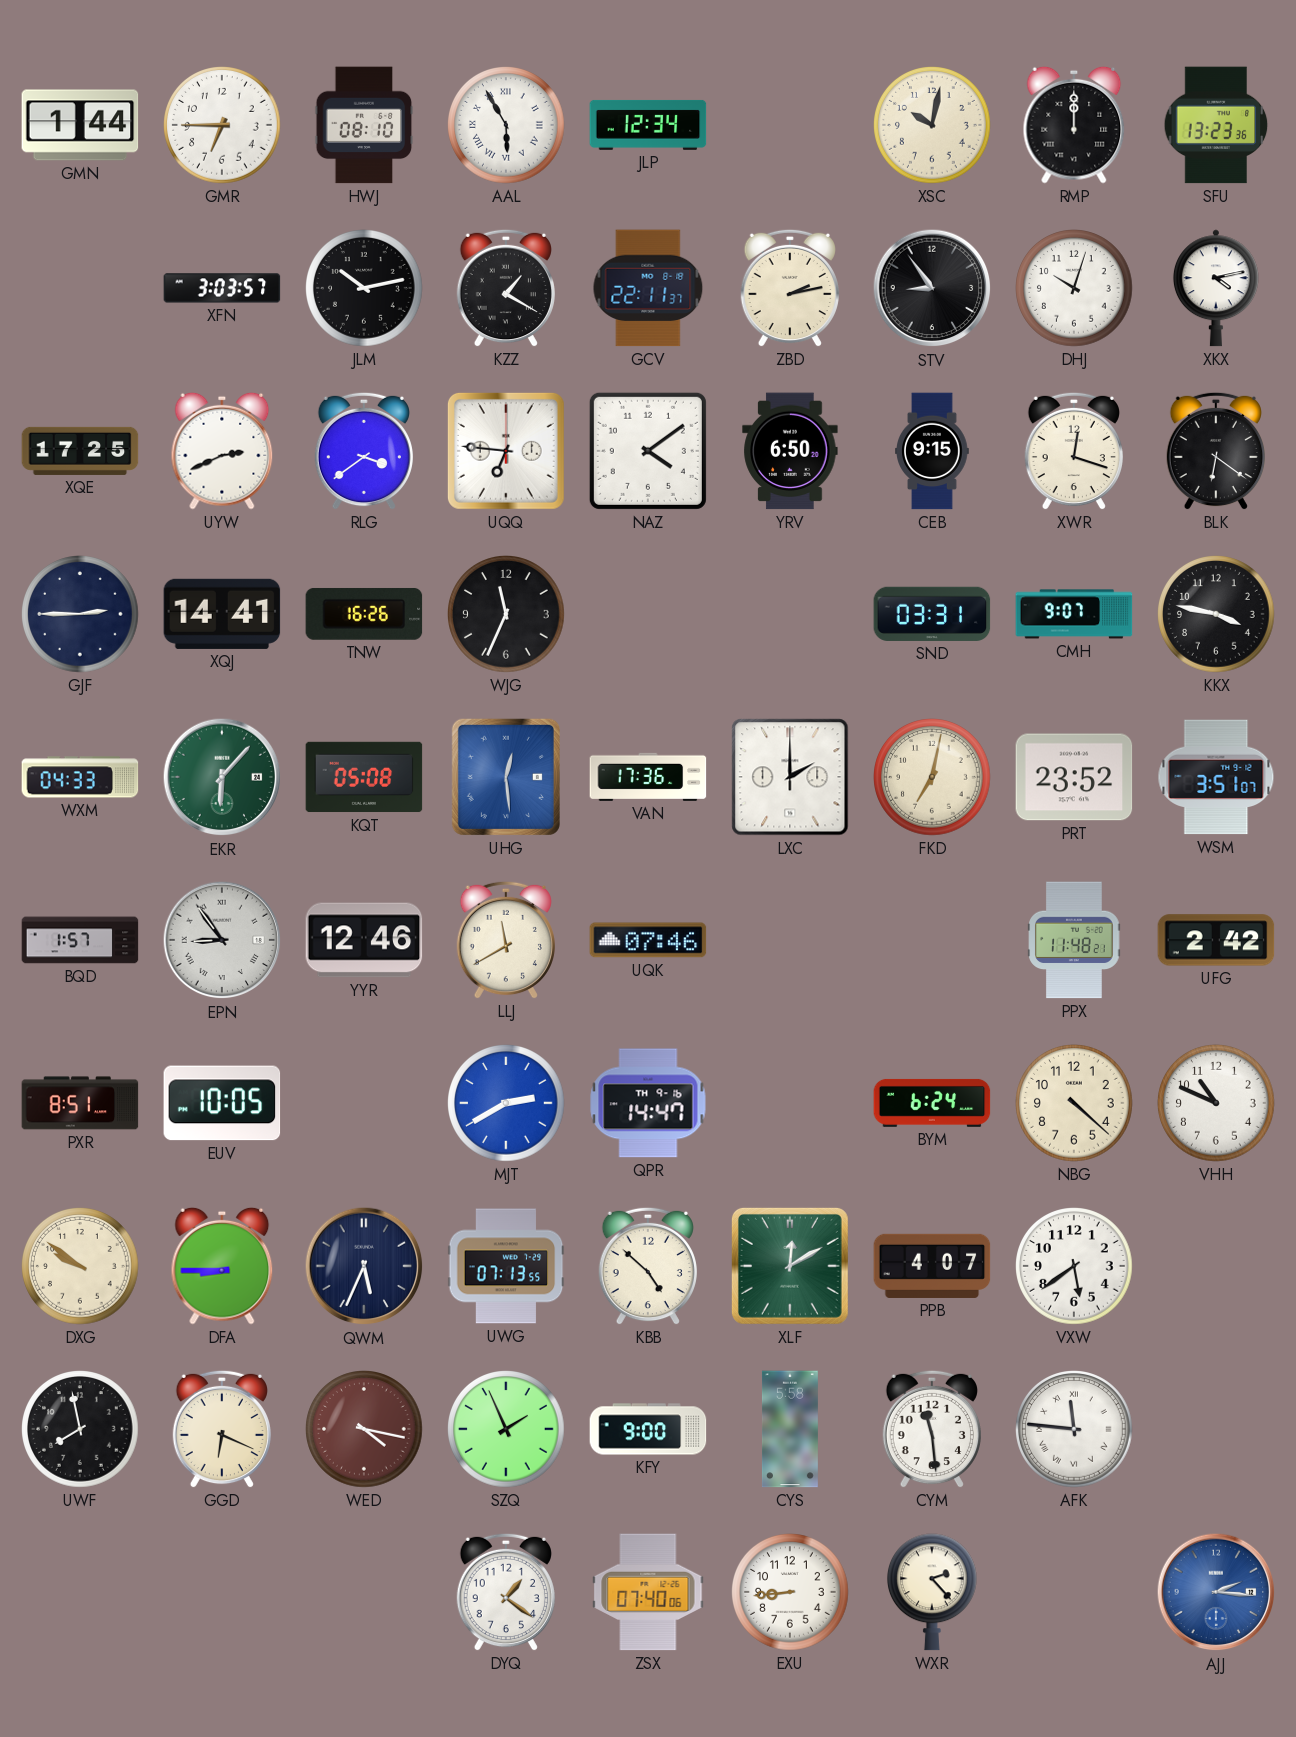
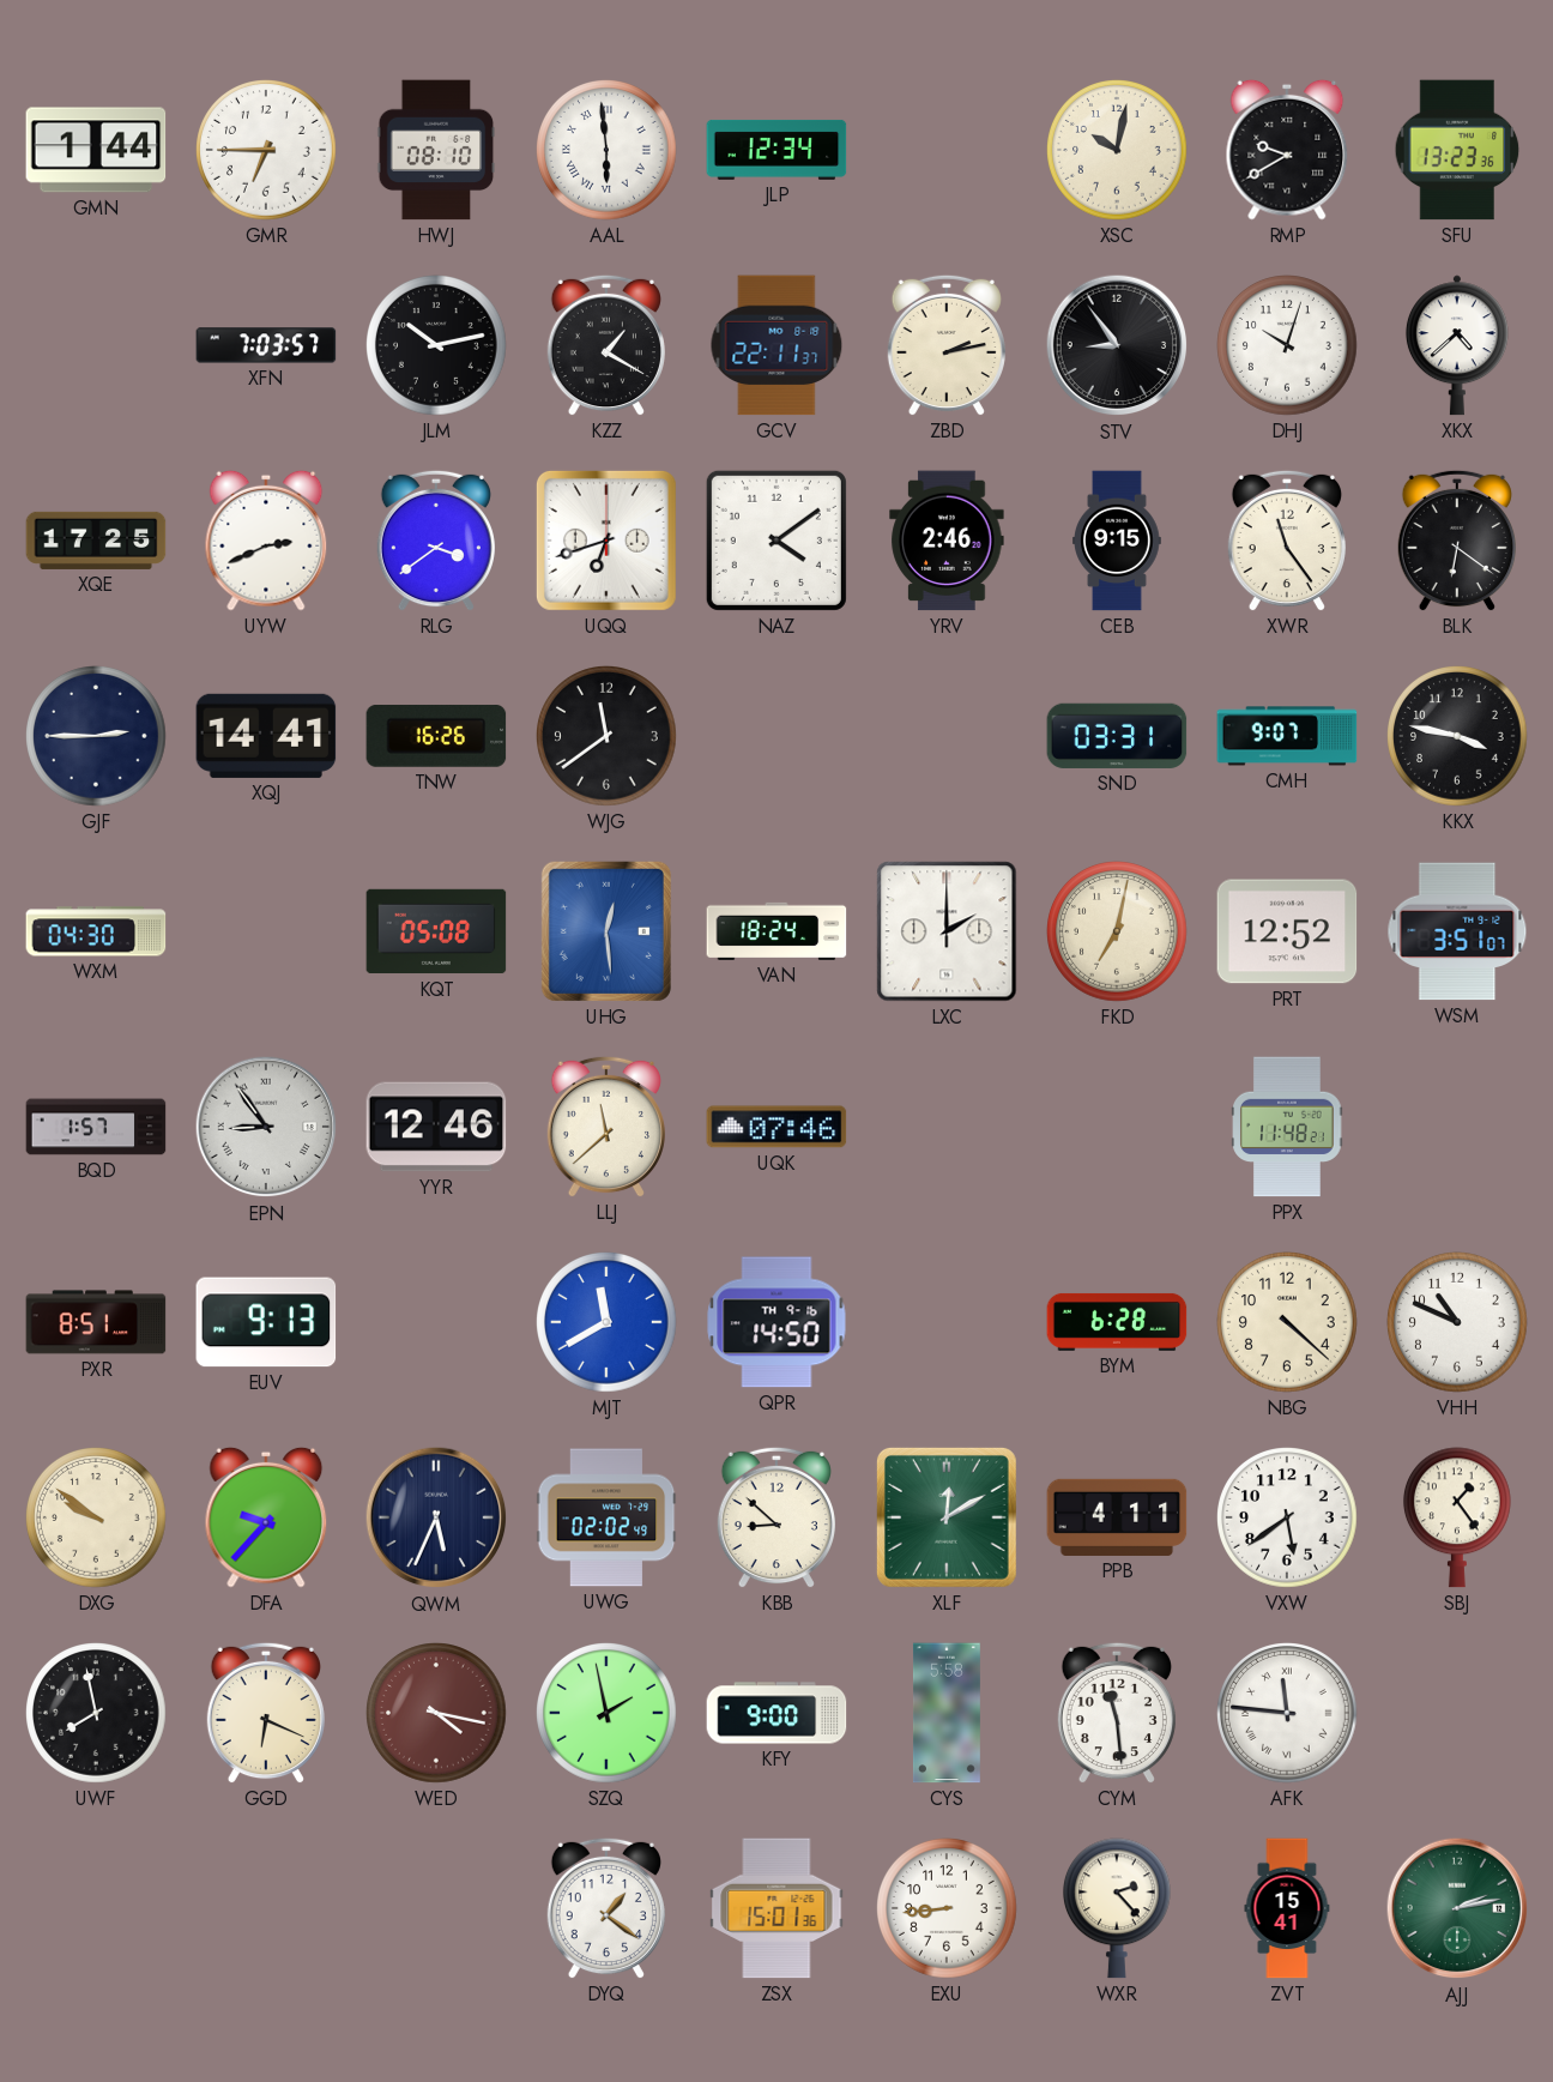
AAL: 5:55 -> 5:59
RMP: 12:00 -> 9:40
XFN: 3:03 -> 7:03
XKX: 4:13 -> 4:38
UQQ: 6:46 -> 6:42
YRV: 6:50 -> 2:46
XWR: 12:18 -> 11:24
WJG: 11:34 -> 11:39
WXM: 04:33 -> 04:30
EKR: 6:07 -> none
VAN: 17:36 -> 18:24
PRT: 23:52 -> 12:52
LLJ: 11:40 -> 11:38
UFG: 2:42 -> none
EUV: 10:05 -> 9:13
MJT: 2:40 -> 11:40
QPR: 14:47 -> 14:50
BYM: 6:24 -> 6:28
DFA: 8:45 -> 9:37
UWG: 07:13 -> 02:02
KBB: 4:52 -> 8:52
PPB: 4:07 -> 4:11
SBJ: none -> 1:24
SZQ: 1:56 -> 1:58
ZSX: 07:40 -> 15:01
ZVT: none -> 15:41
AJJ: 2:16 -> 2:13
AJJ dial: blue -> green
